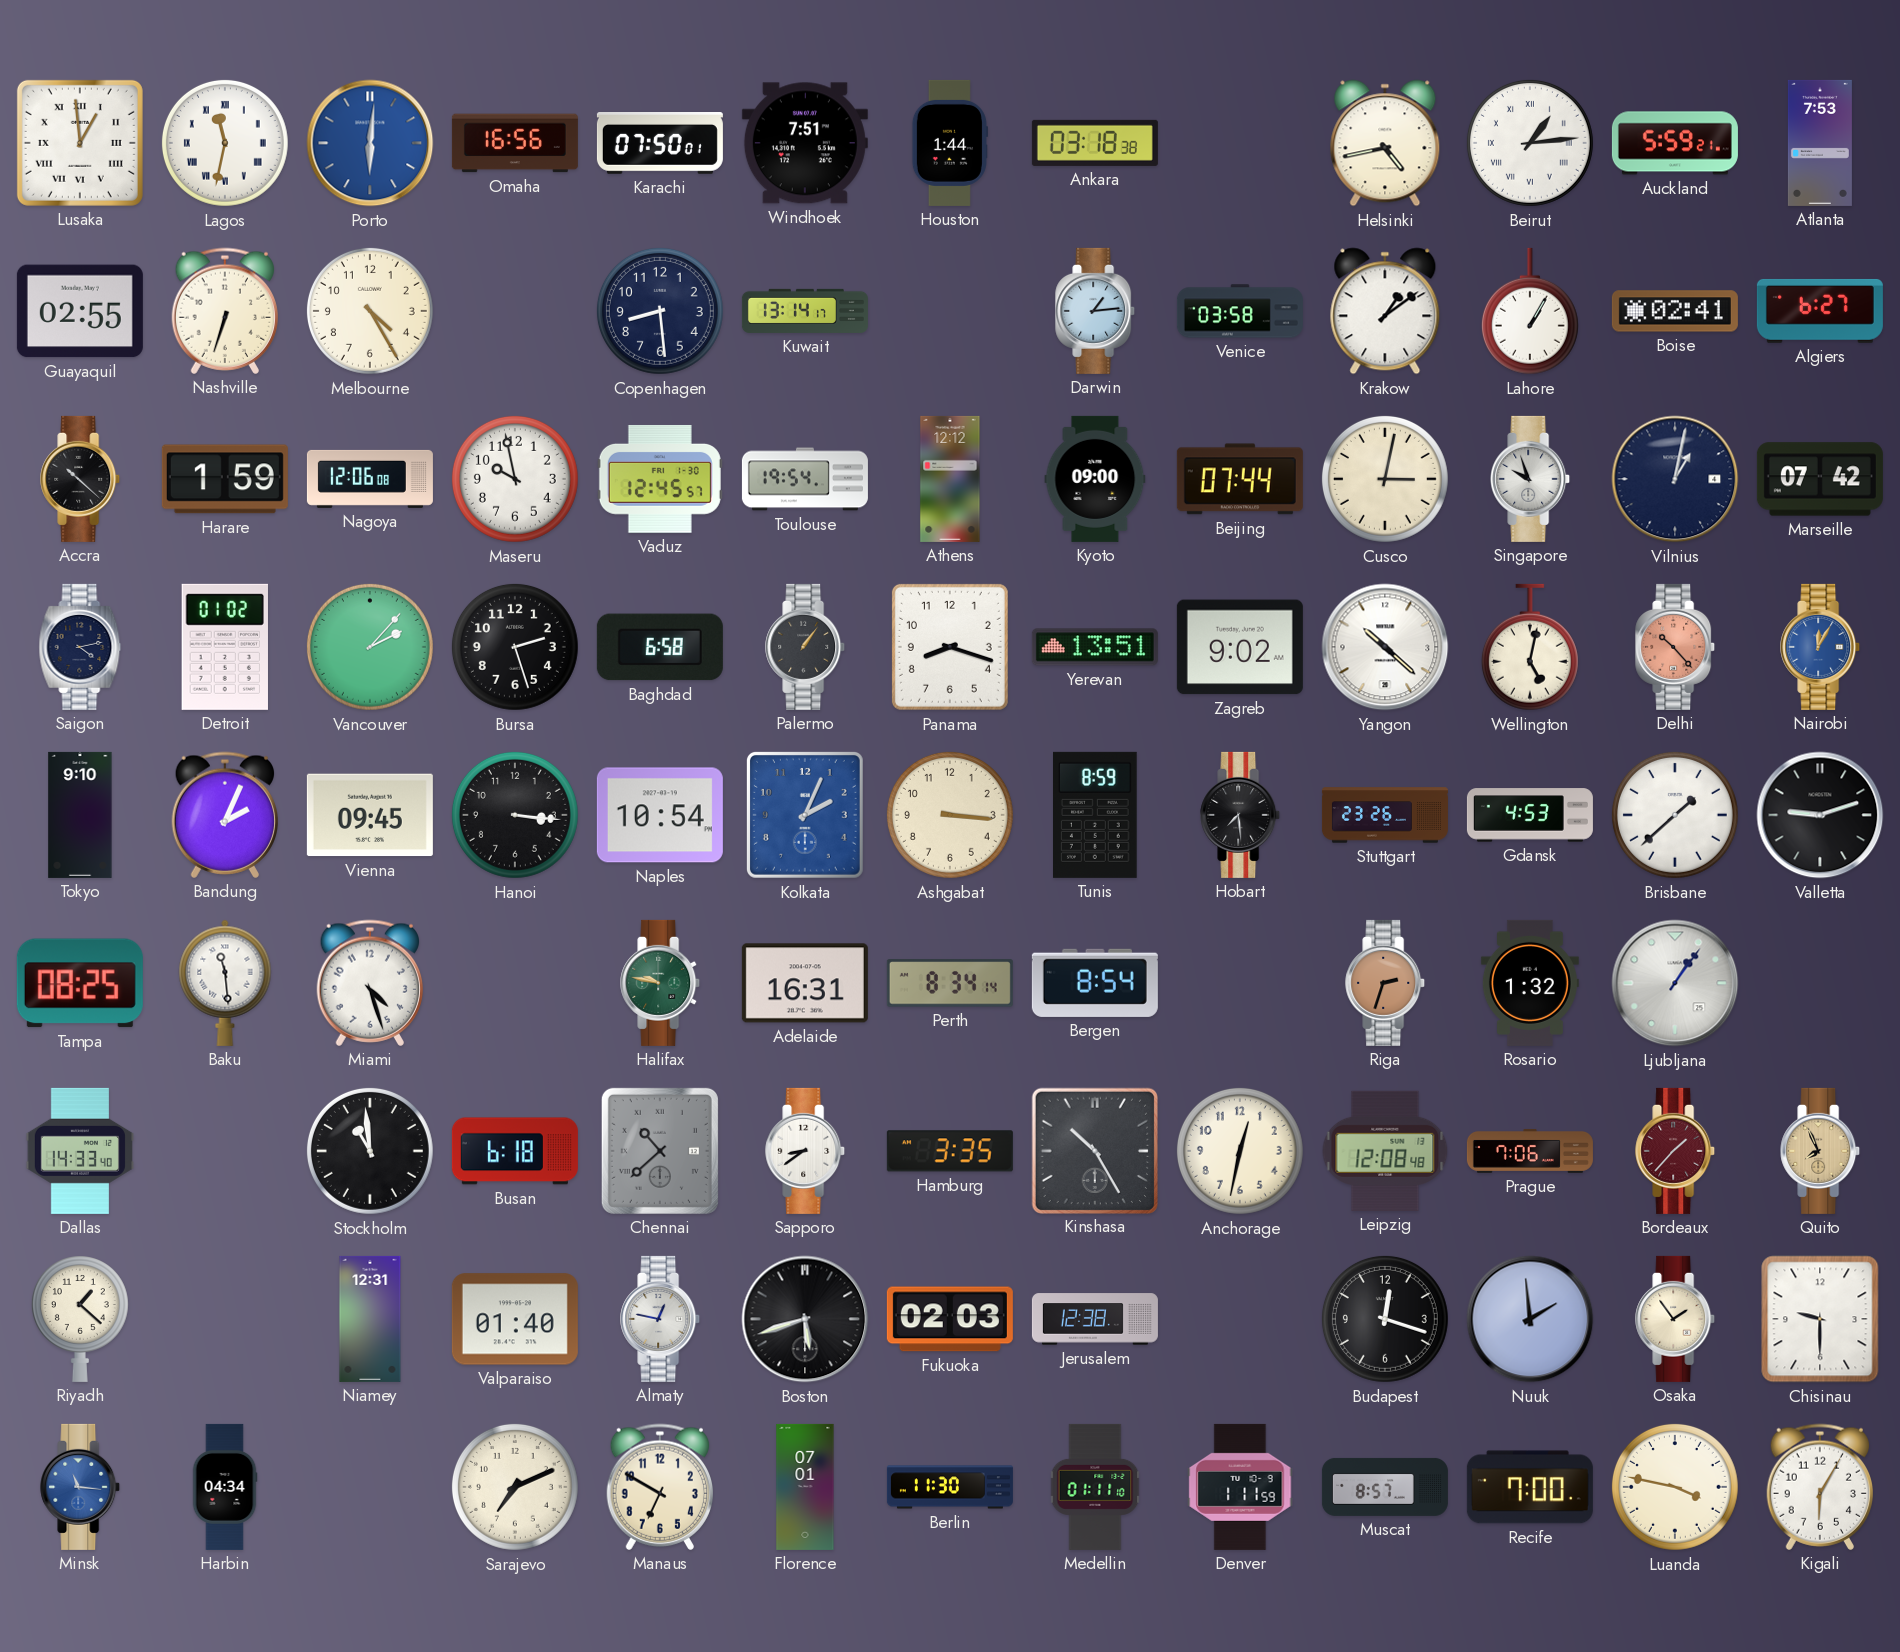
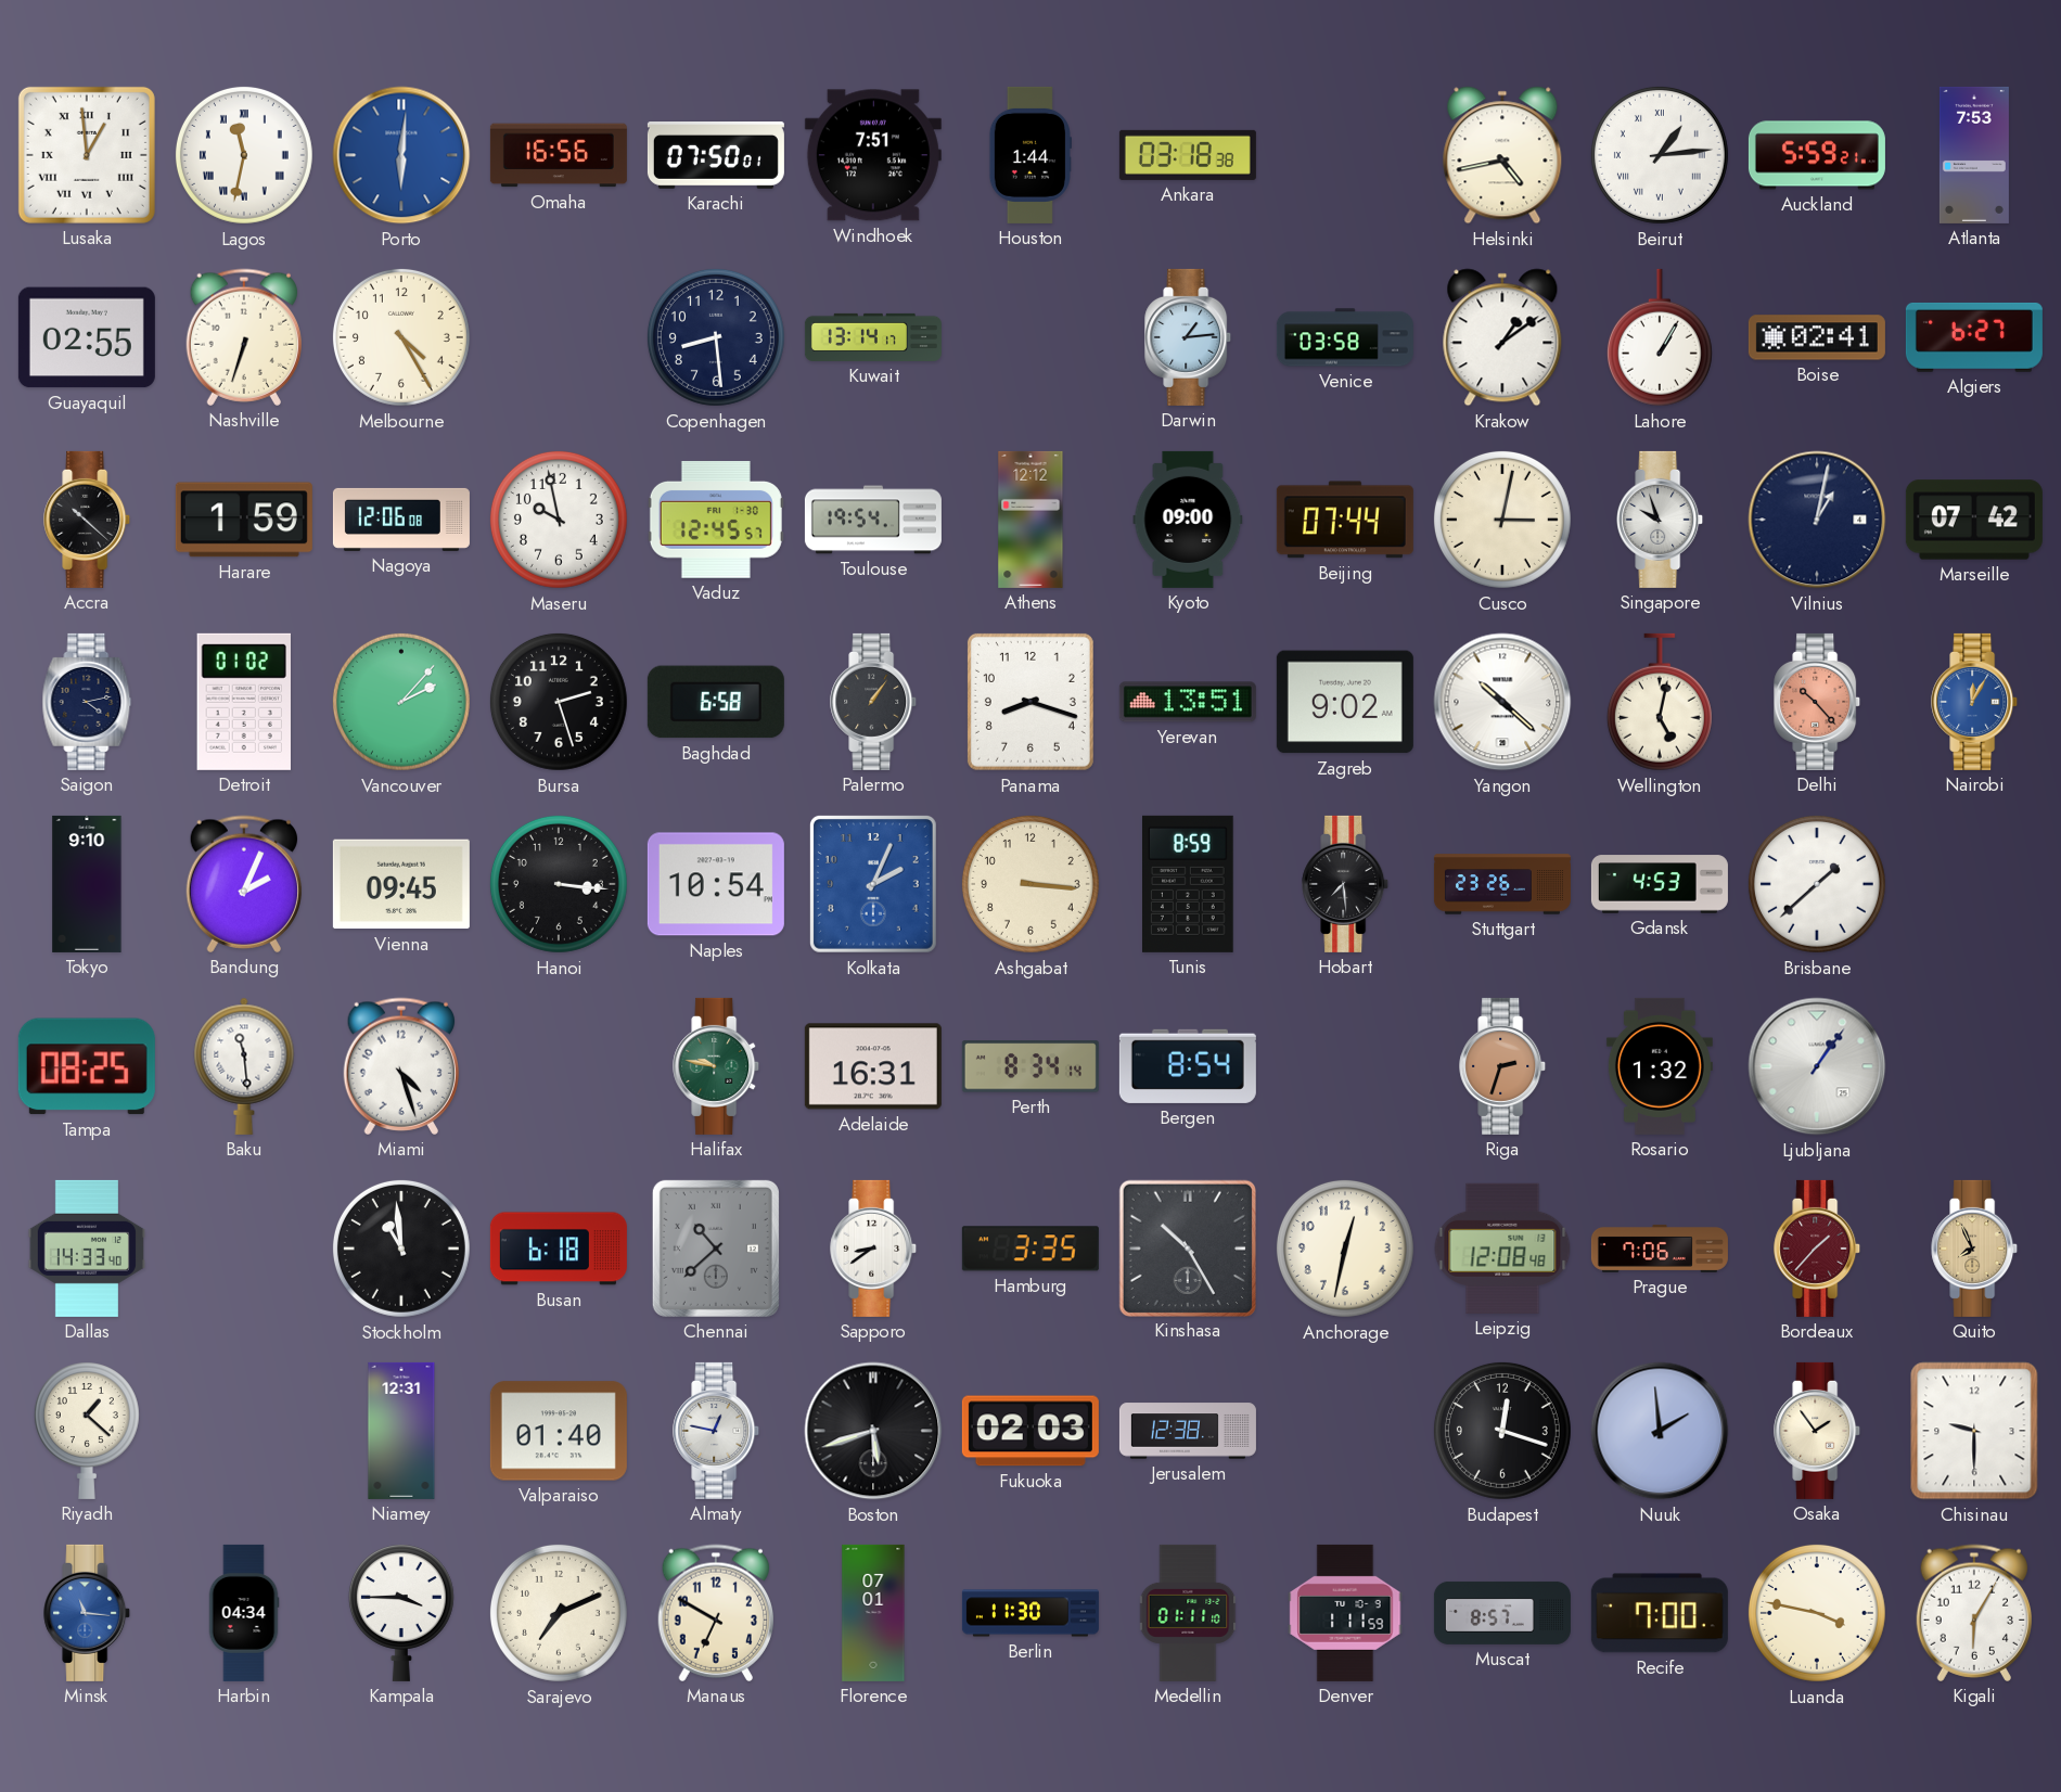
Valletta: 9:12 -> none
Kampala: none -> 3:45
